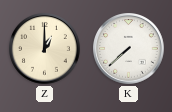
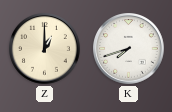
K: 7:38 -> 7:42
